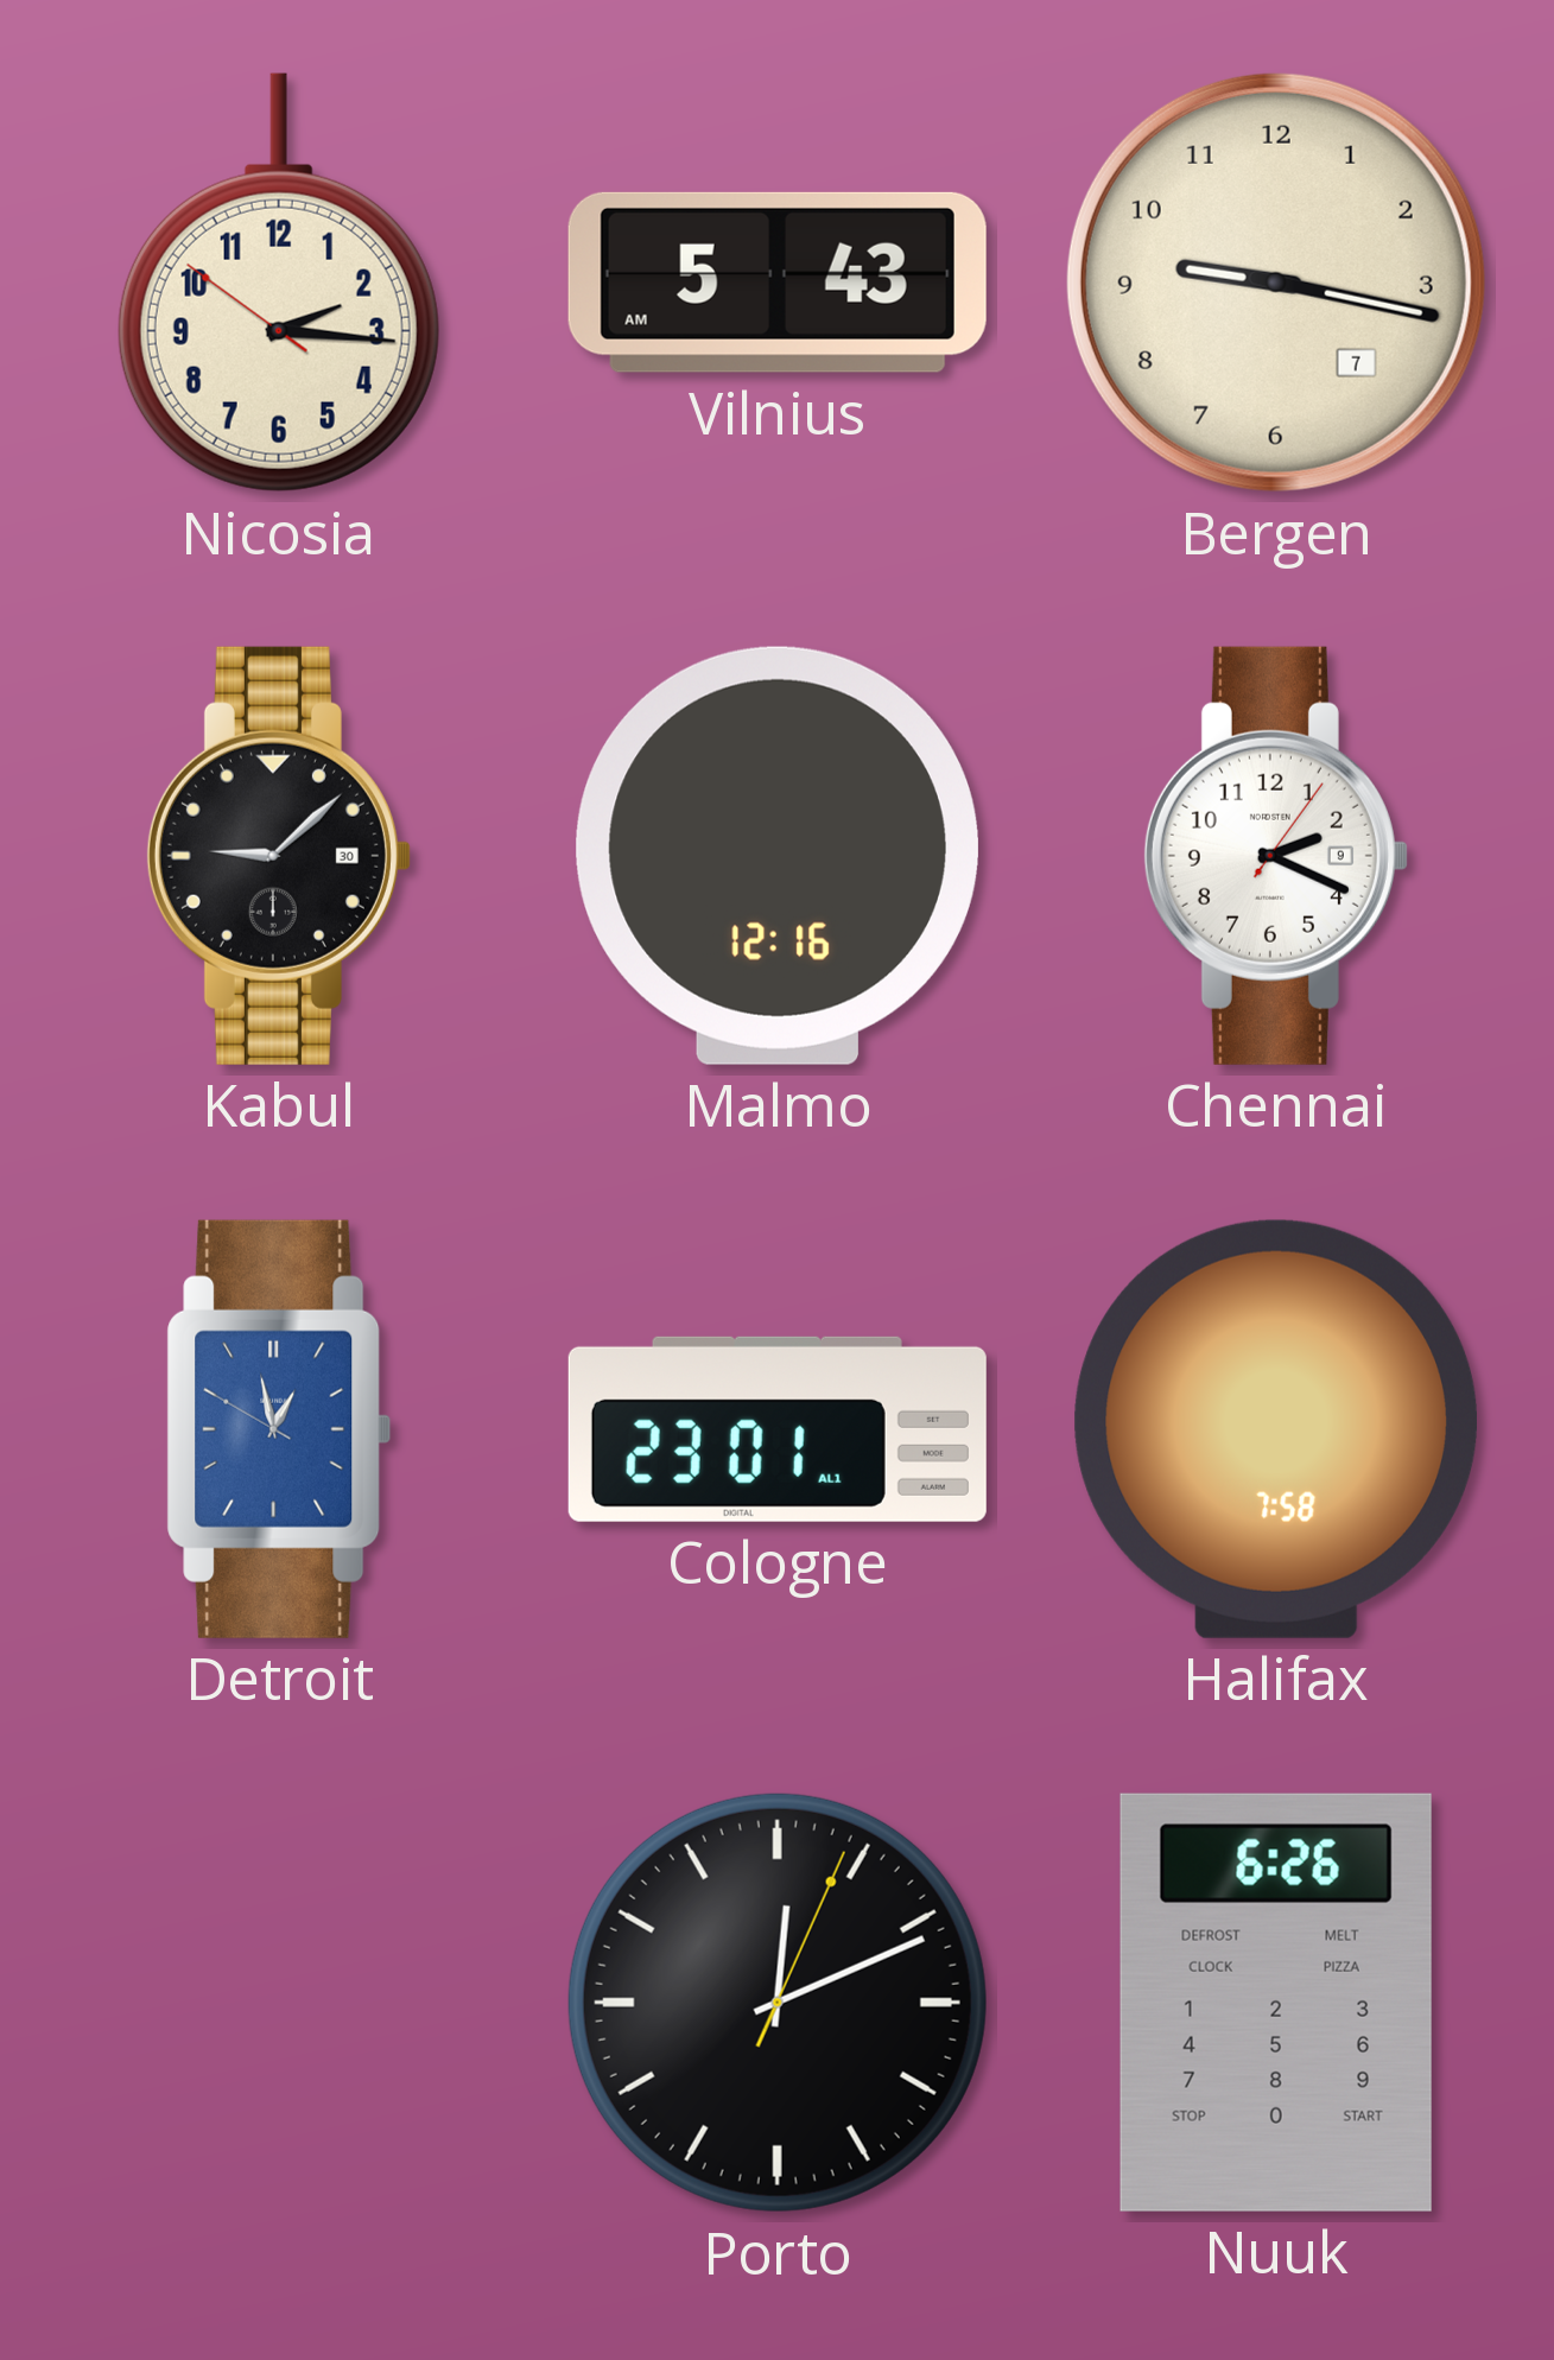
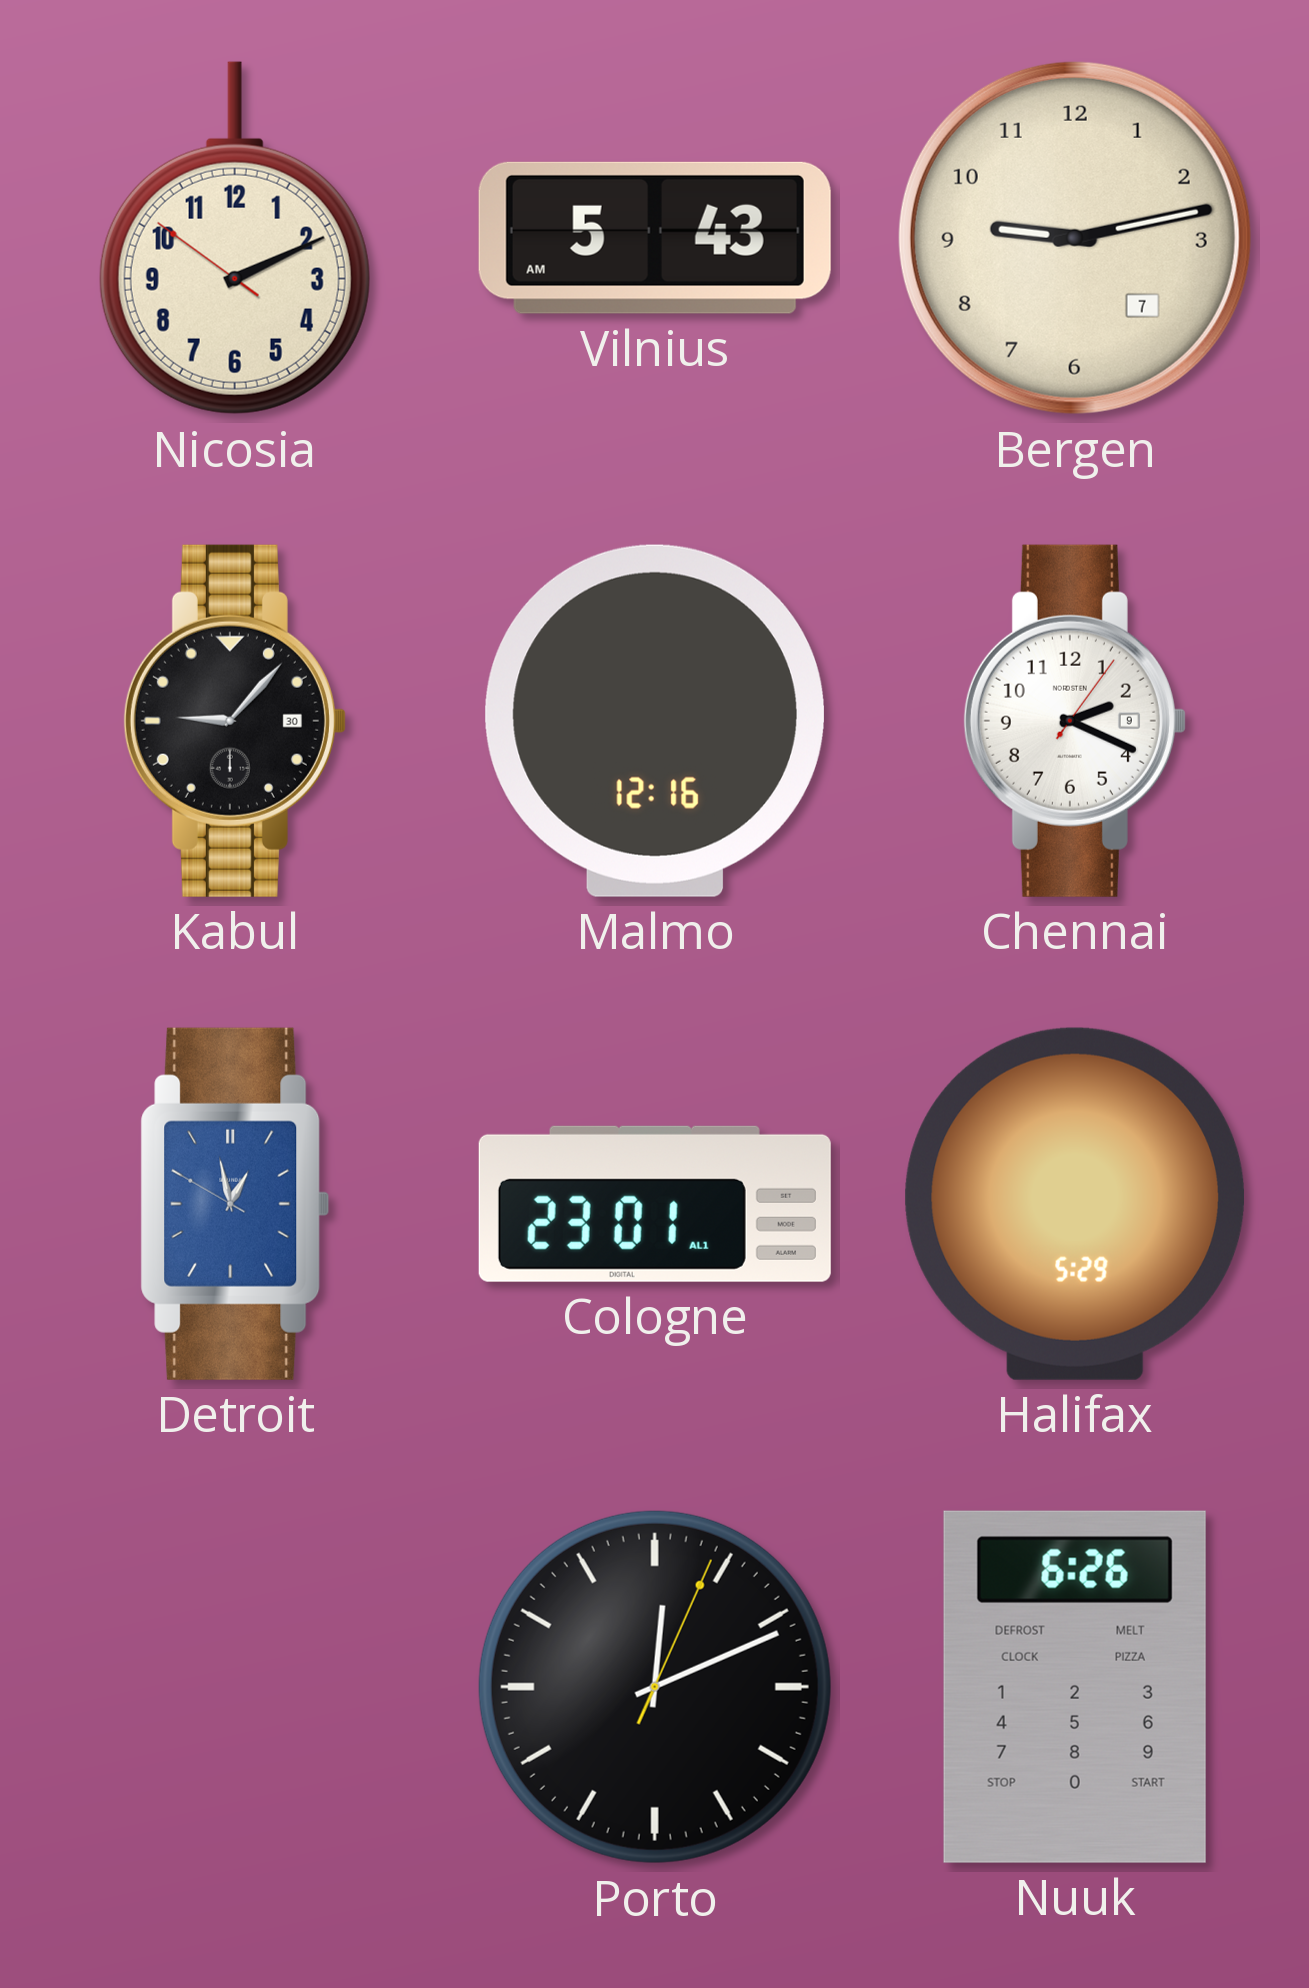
Nicosia: 2:15 -> 2:10
Bergen: 9:17 -> 9:13
Kabul: 9:08 -> 9:07
Halifax: 7:58 -> 5:29
